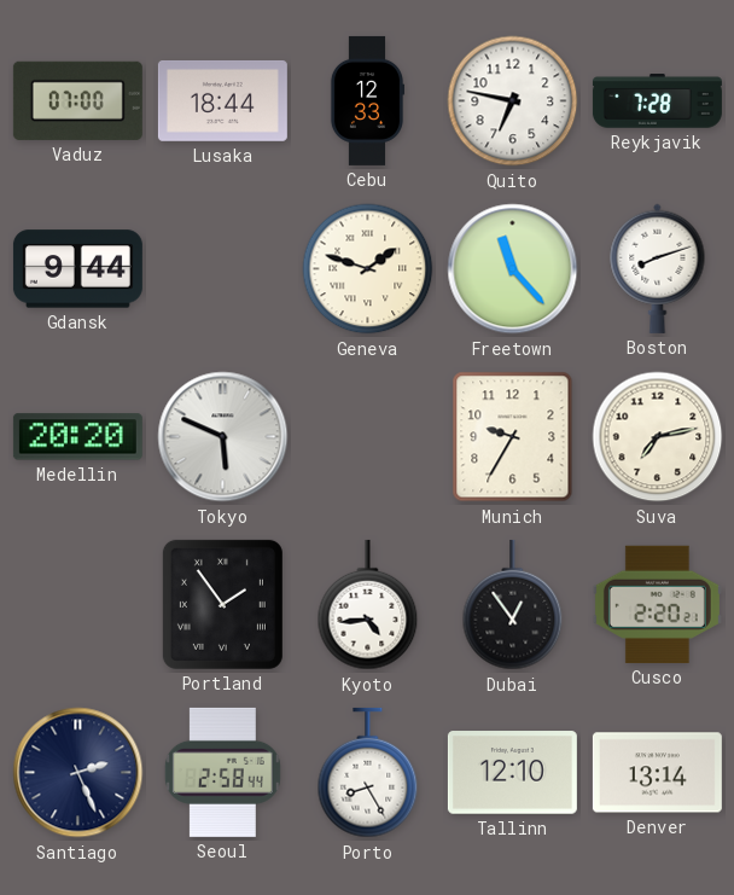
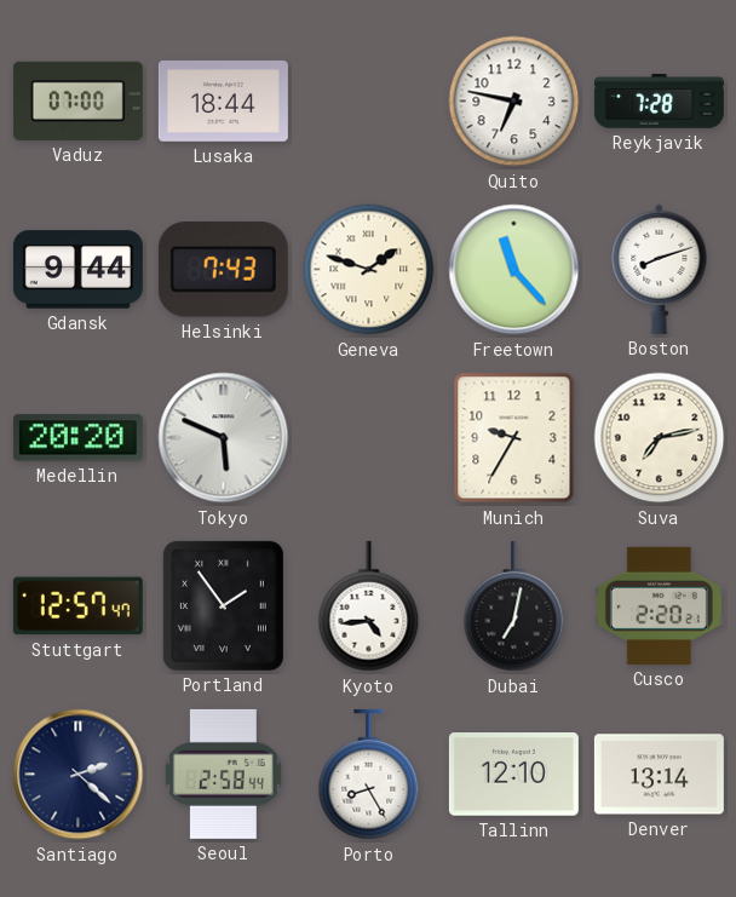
Cebu: 12:33 -> none
Helsinki: none -> 7:43
Stuttgart: none -> 12:57
Dubai: 12:54 -> 7:02
Santiago: 2:26 -> 2:22
